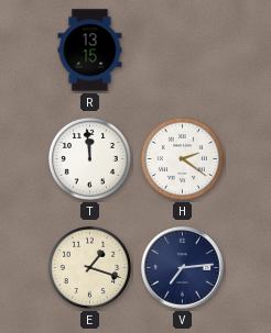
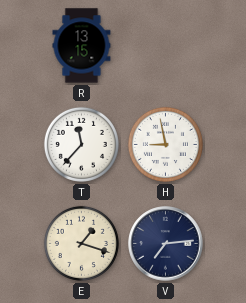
T: 11:59 -> 11:37
H: 2:21 -> 8:58
